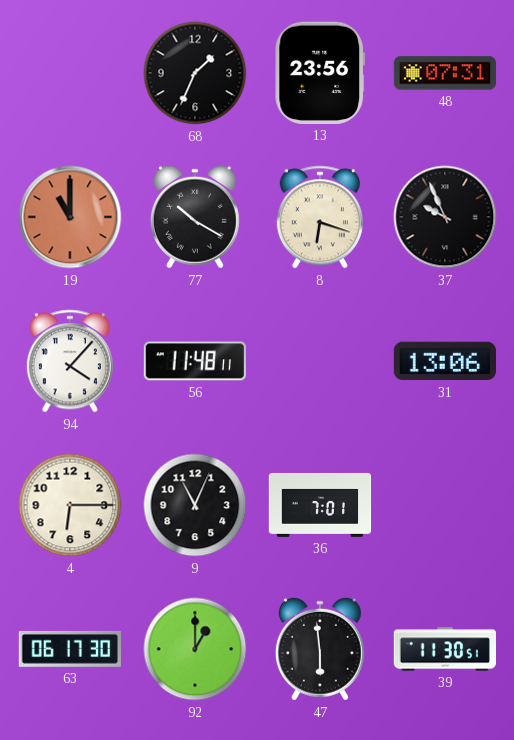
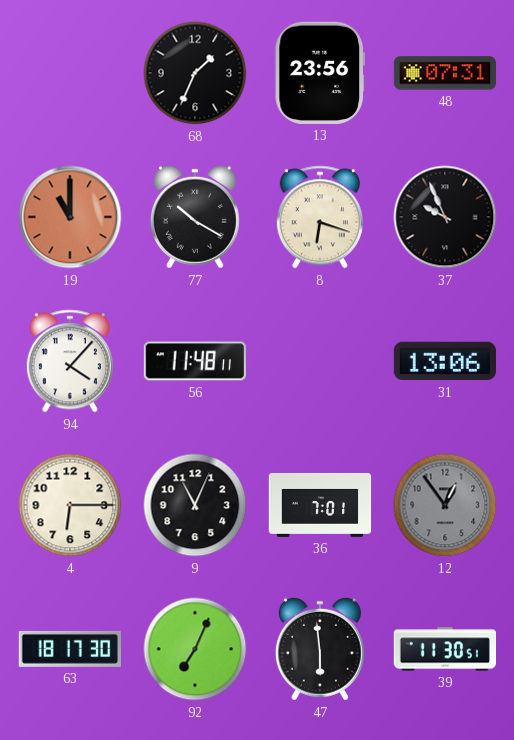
12: none -> 12:54
63: 06:17 -> 18:17
92: 1:00 -> 7:04
